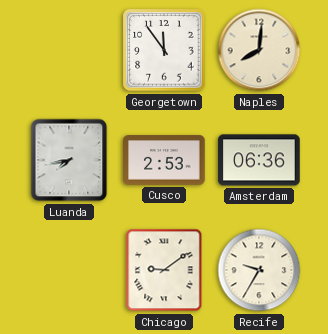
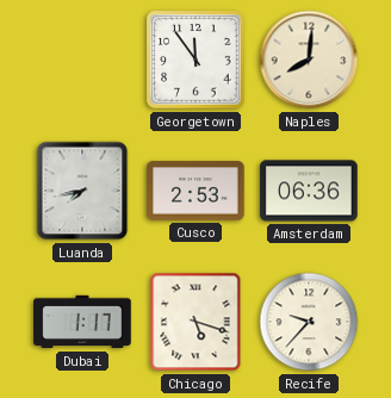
Dubai: none -> 1:17
Chicago: 9:09 -> 5:18
Recife: 9:35 -> 9:37
